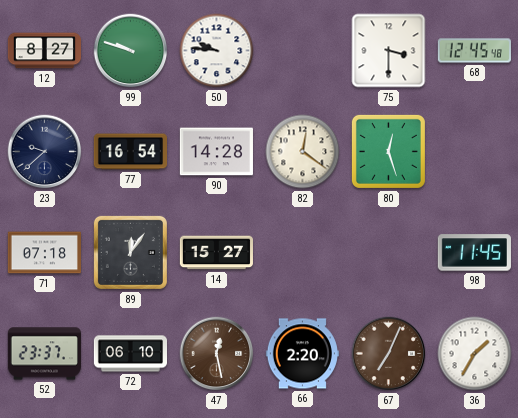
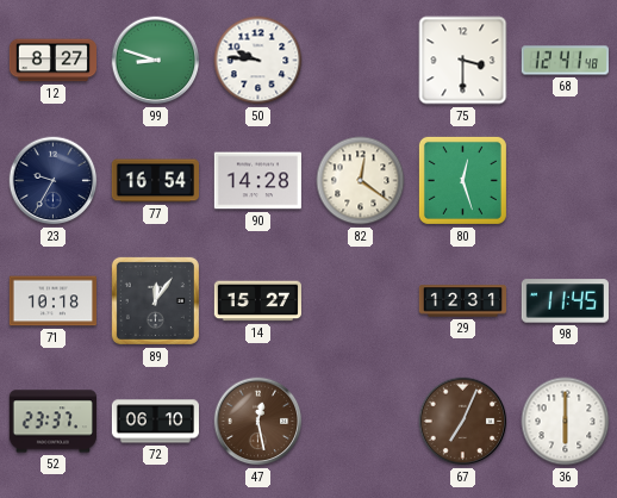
99: 9:48 -> 8:48
68: 12:45 -> 12:41
23: 9:38 -> 9:35
71: 07:18 -> 10:18
29: none -> 12:31
66: 2:20 -> none
36: 1:35 -> 6:00
